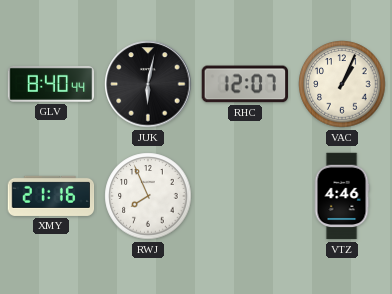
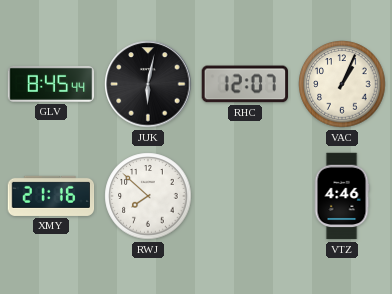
GLV: 8:40 -> 8:45
RWJ: 7:56 -> 7:52
